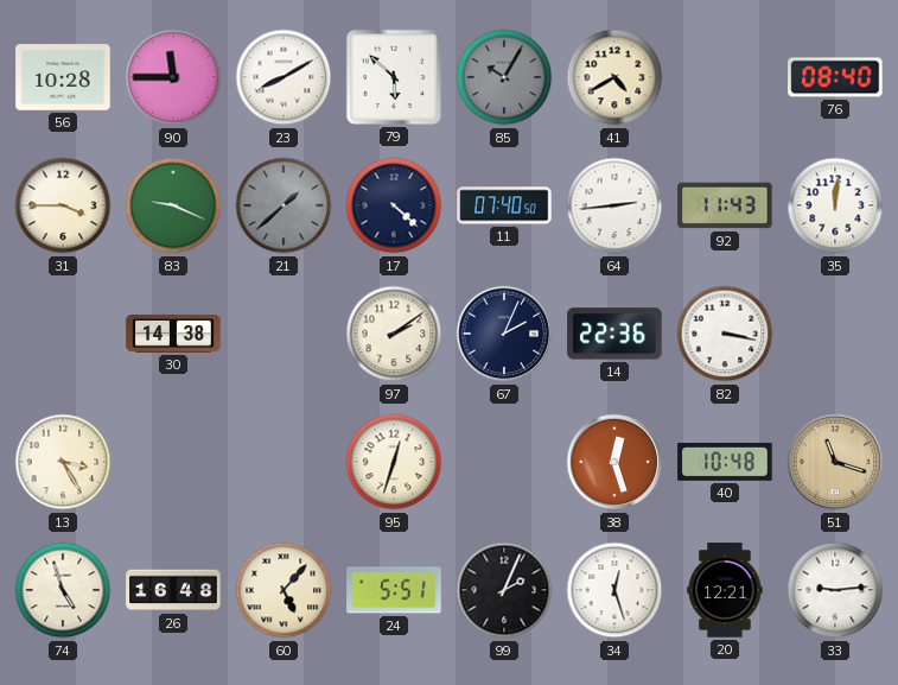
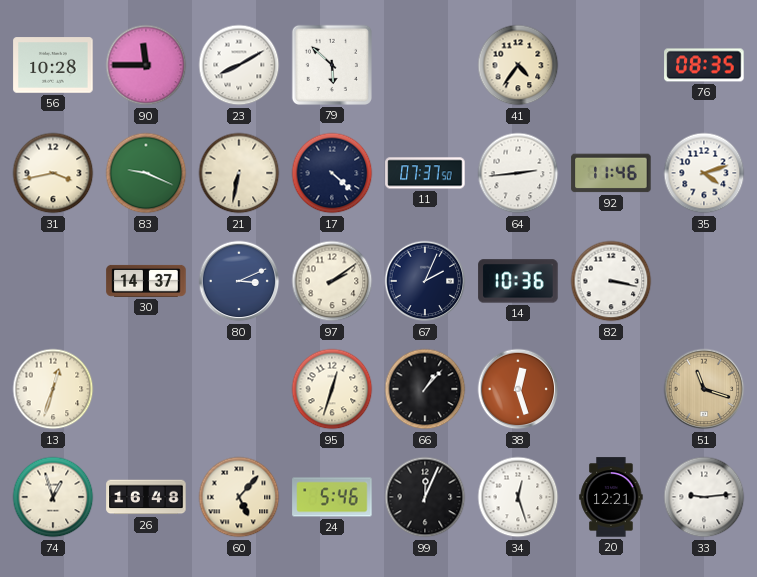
85: 10:05 -> none
41: 4:40 -> 4:36
76: 08:40 -> 08:35
31: 3:45 -> 3:43
21: 1:38 -> 6:32
21 dial: grey -> cream
11: 07:40 -> 07:37
92: 11:43 -> 11:46
35: 12:01 -> 4:12
30: 14:38 -> 14:37
80: none -> 3:11
14: 22:36 -> 10:36
13: 3:25 -> 12:33
66: none -> 1:07
40: 10:48 -> none
74: 4:57 -> 12:57
24: 5:51 -> 5:46
99: 2:04 -> 12:04
